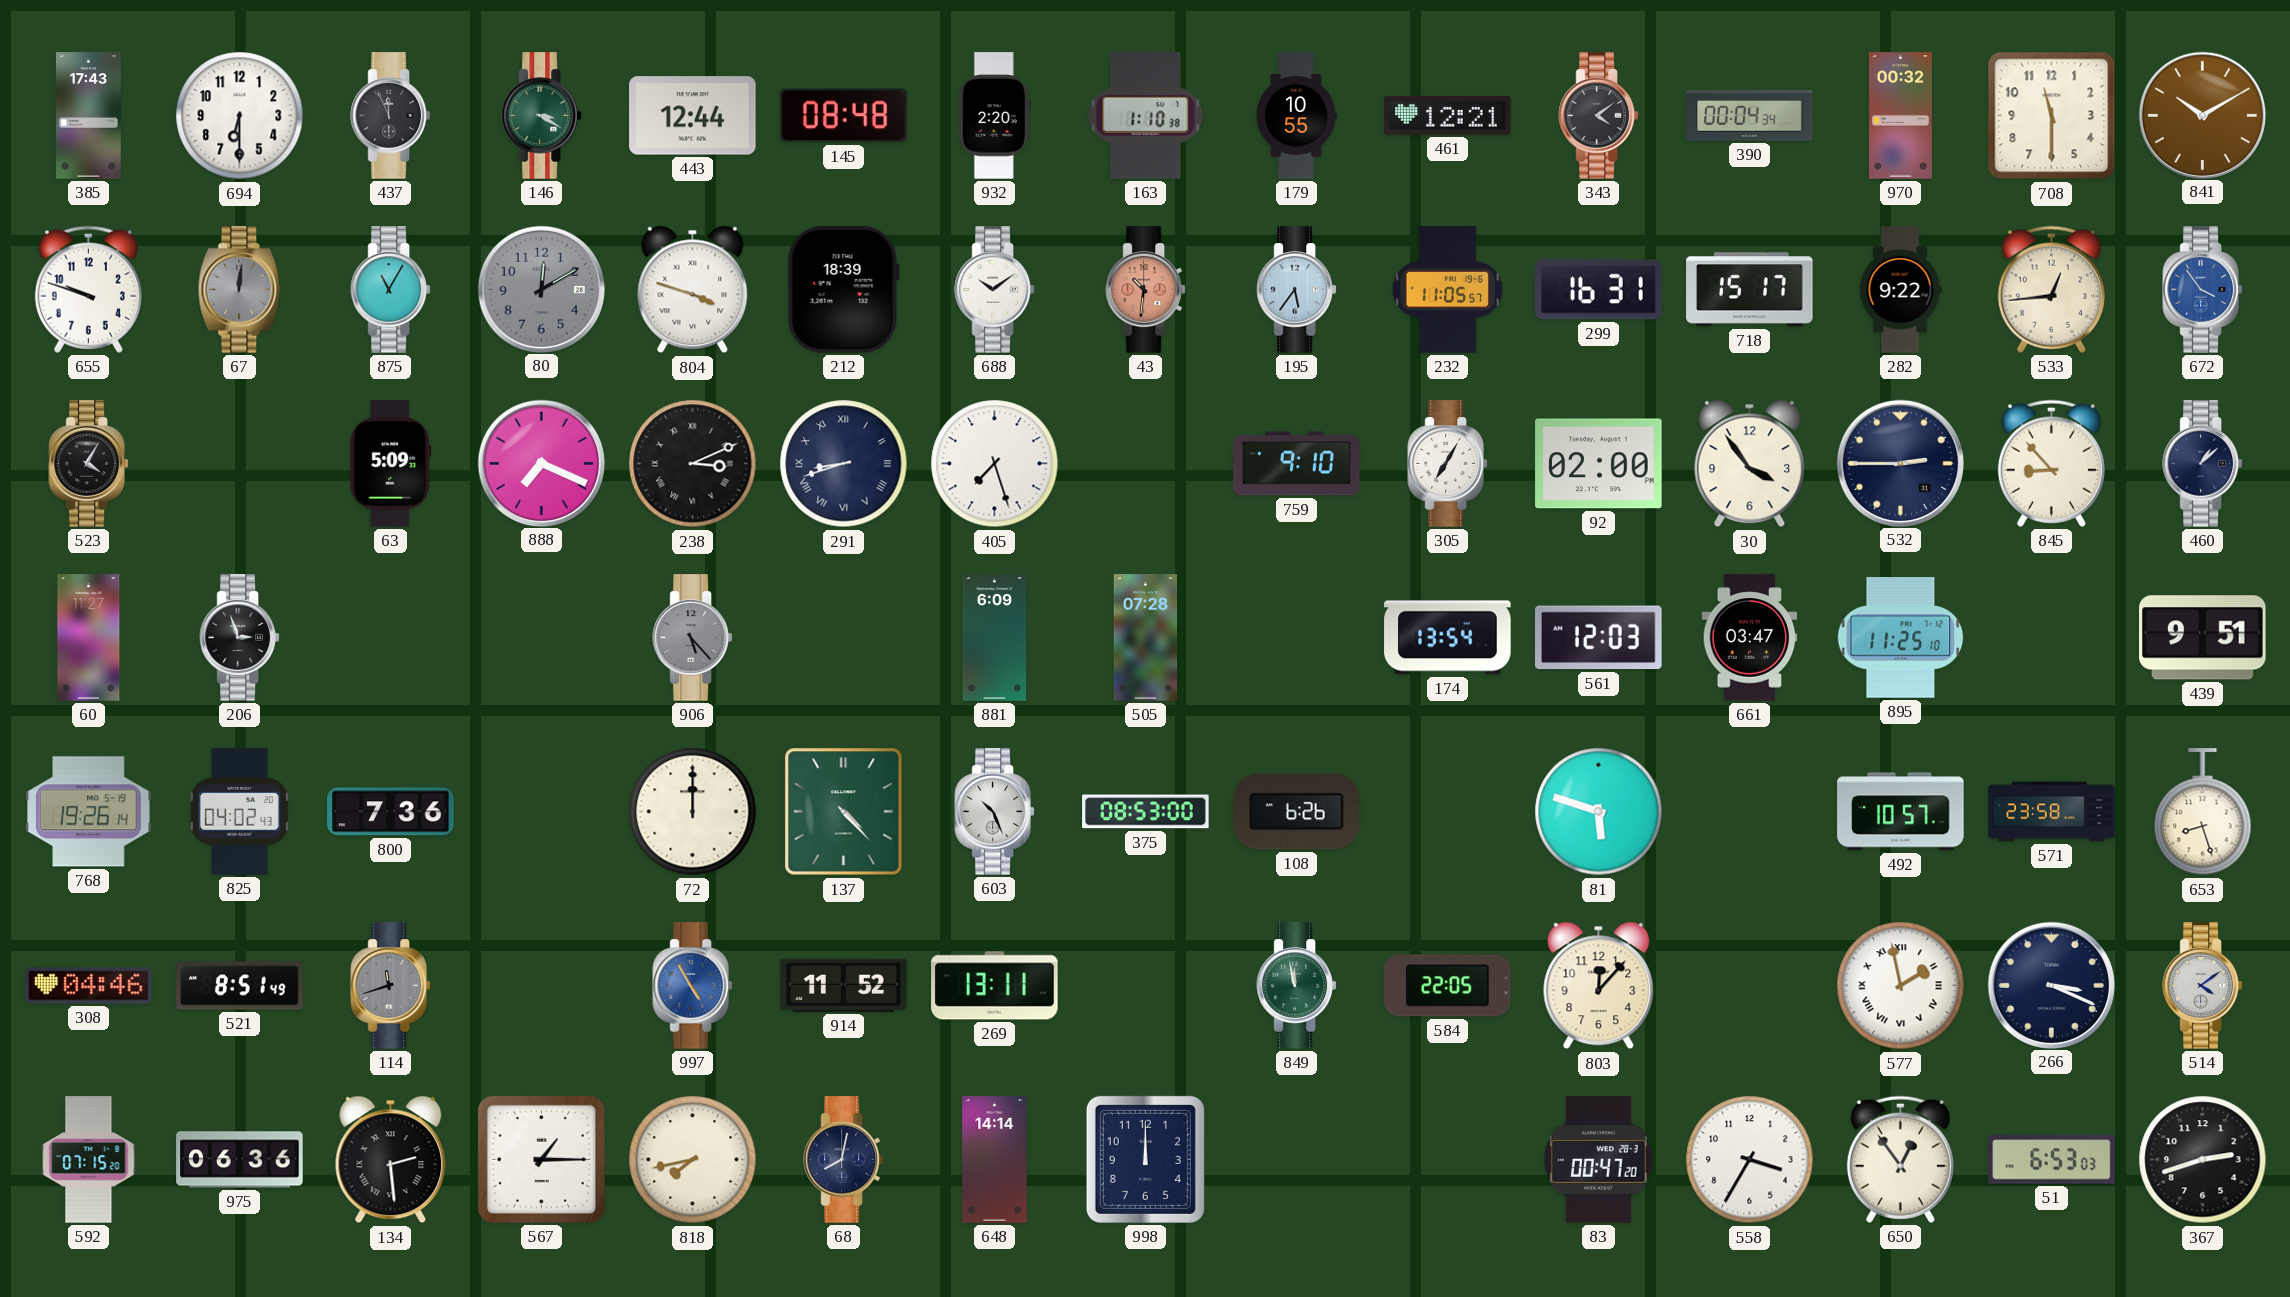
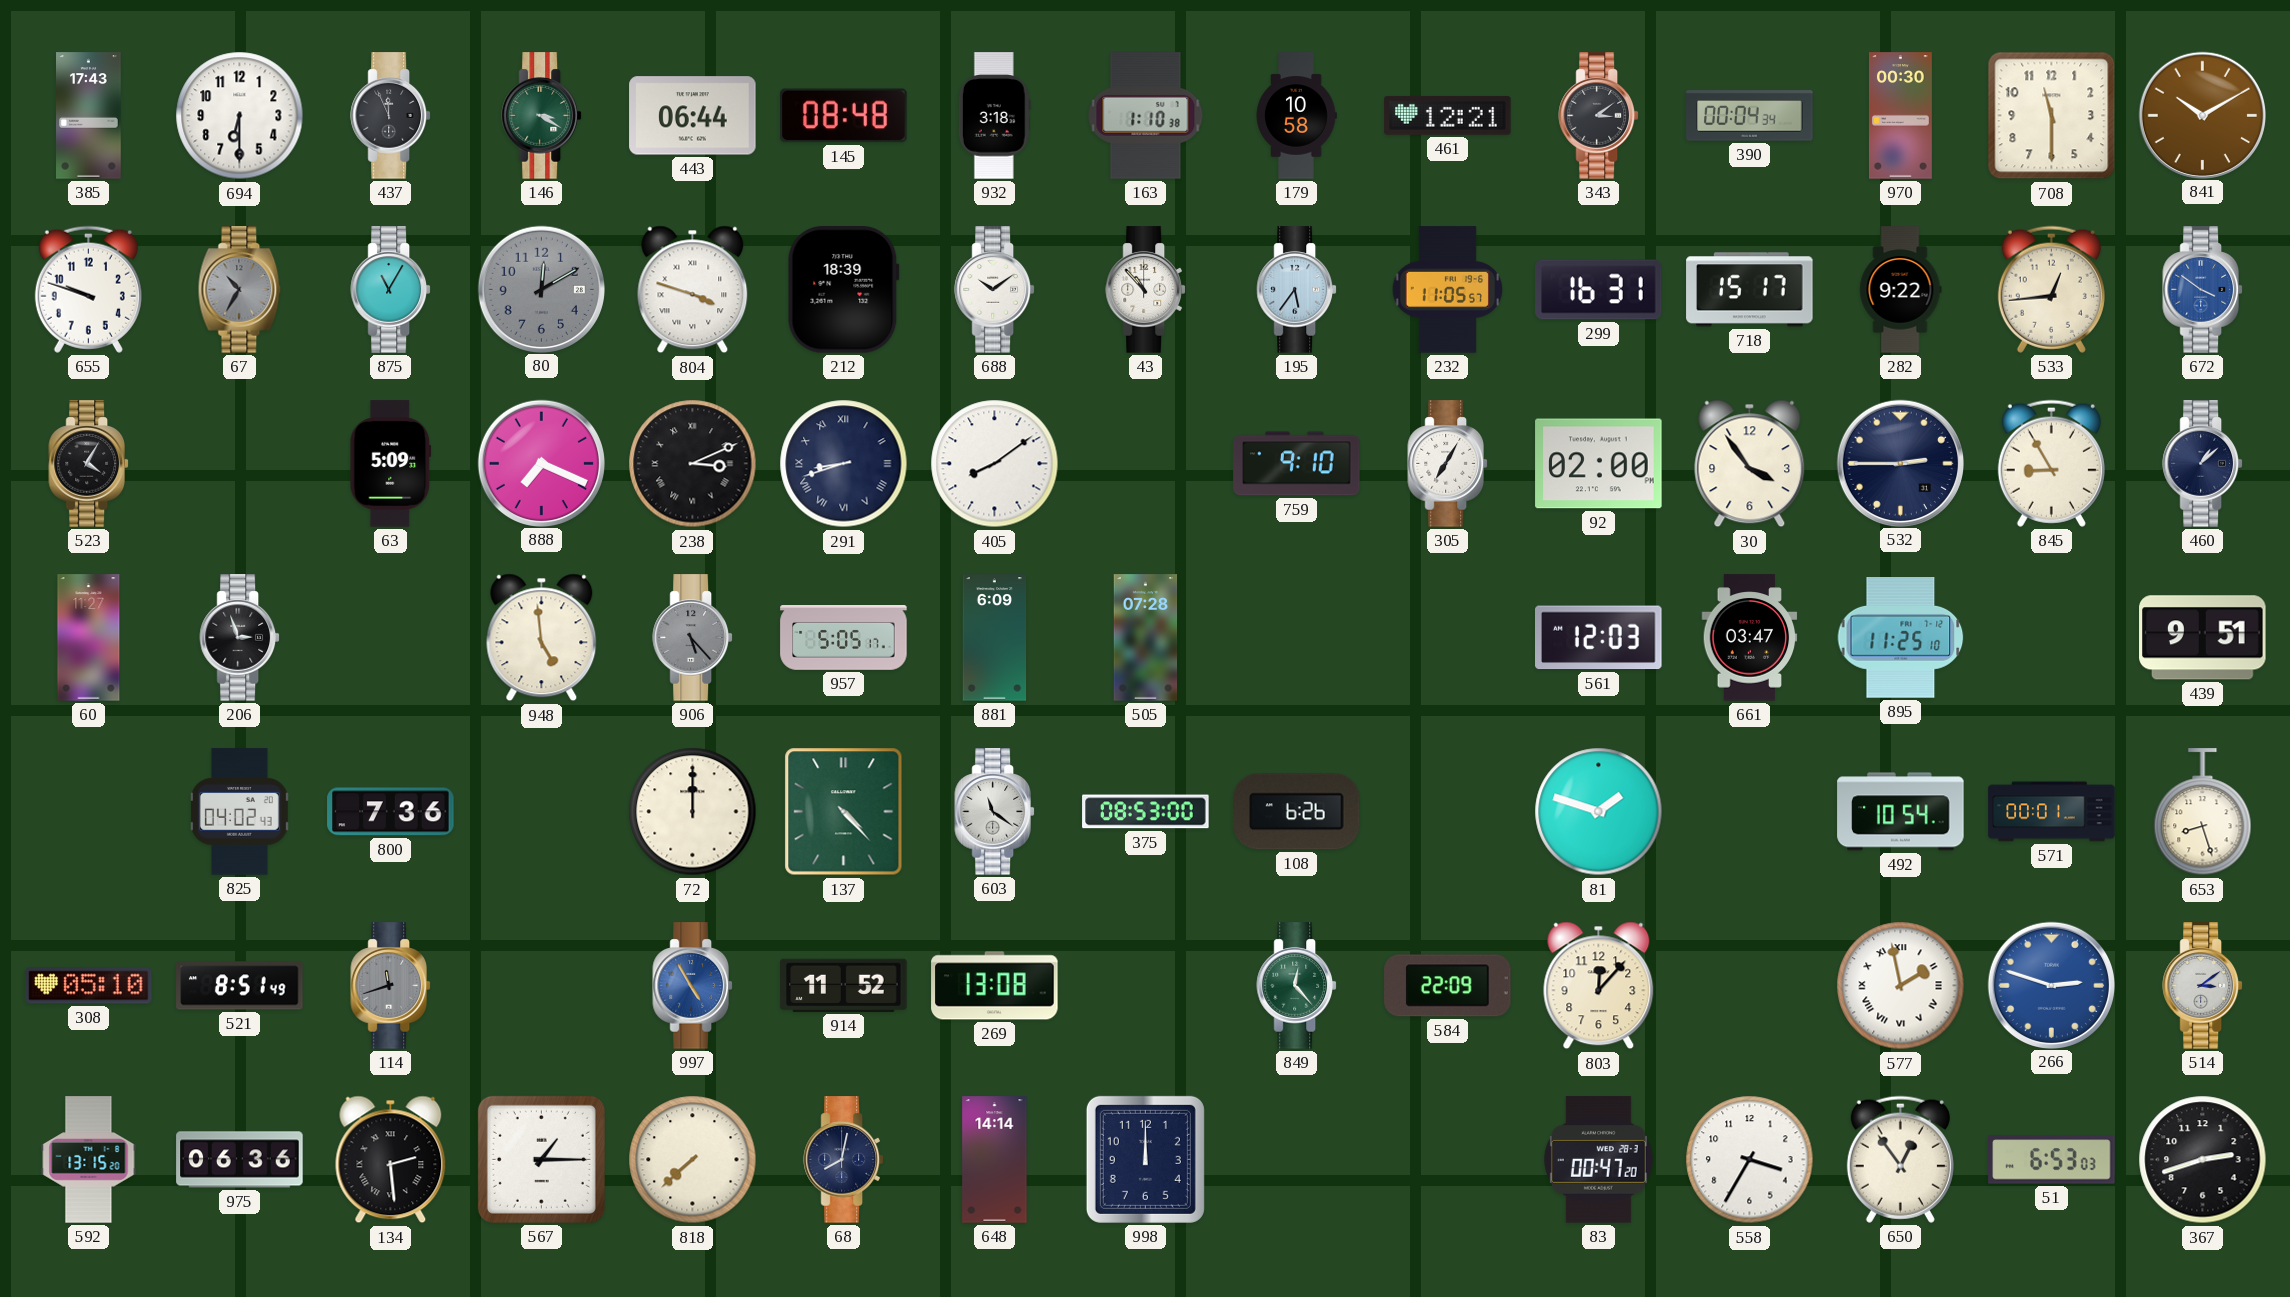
443: 12:44 -> 06:44
932: 2:20 -> 3:18
179: 10:55 -> 10:58
343: 4:09 -> 3:09
970: 00:32 -> 00:30
67: 12:01 -> 10:35
43: 10:31 -> 10:53
43 dial: salmon -> white
672: 3:54 -> 3:51
405: 7:27 -> 8:09
845: 8:53 -> 8:55
948: none -> 4:59
957: none -> 5:05
174: 13:54 -> none
768: 19:26 -> none
603: 10:26 -> 11:21
81: 5:48 -> 1:48
492: 10:57 -> 10:54
571: 23:58 -> 00:01
308: 04:46 -> 05:10
269: 13:11 -> 13:08
849: 11:58 -> 12:23
584: 22:05 -> 22:09
266: 3:19 -> 2:48
266 dial: navy -> blue
514: 4:09 -> 3:09
592: 07:15 -> 13:15
818: 7:43 -> 7:38
